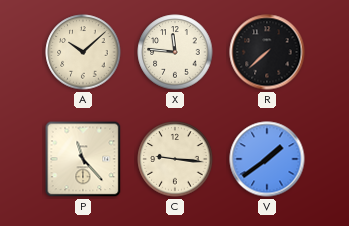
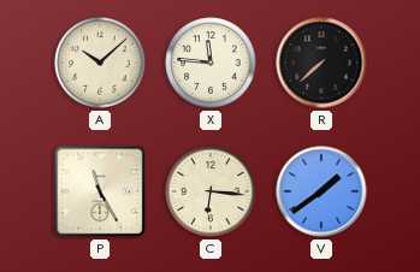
P: 11:23 -> 11:25
C: 9:16 -> 6:16
